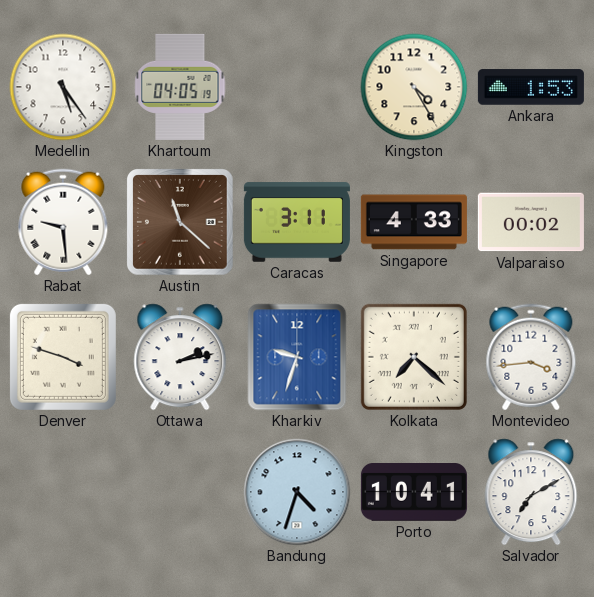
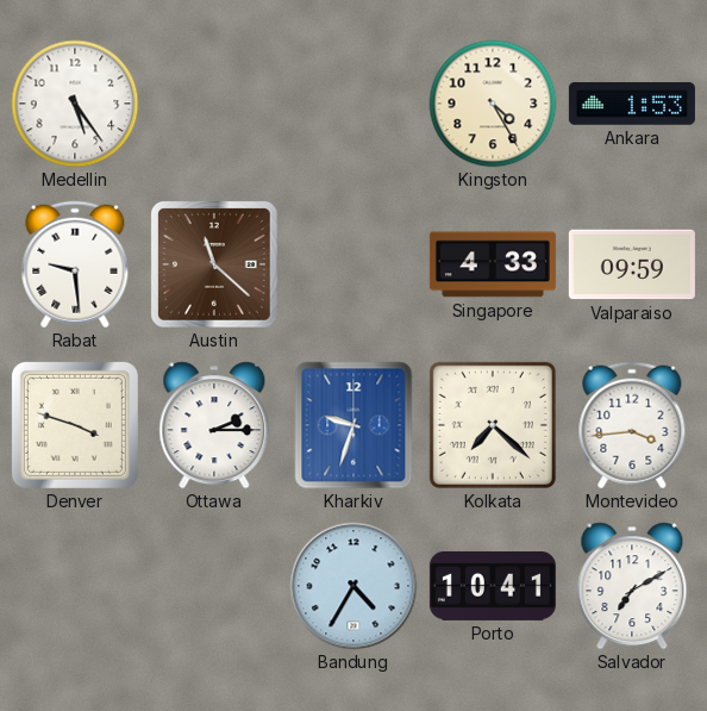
Khartoum: 04:05 -> none
Caracas: 3:11 -> none
Valparaiso: 00:02 -> 09:59
Ottawa: 2:13 -> 2:15
Bandung: 4:33 -> 4:35
